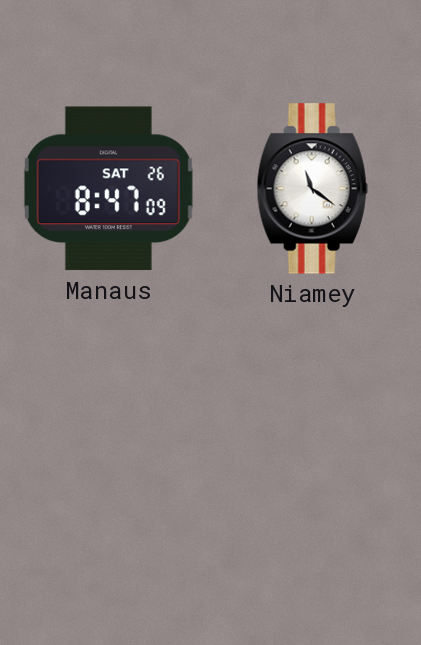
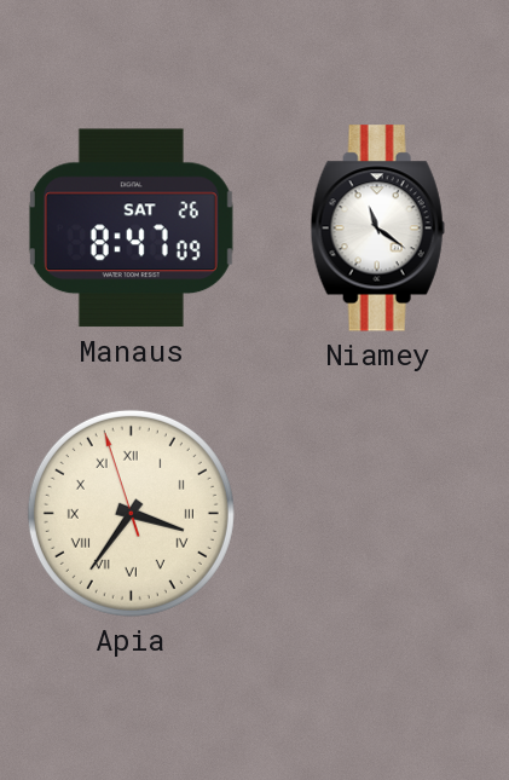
Apia: none -> 3:35
